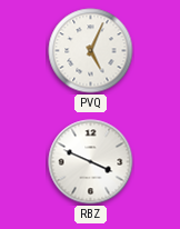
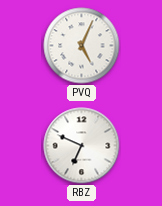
RBZ: 3:49 -> 6:49
